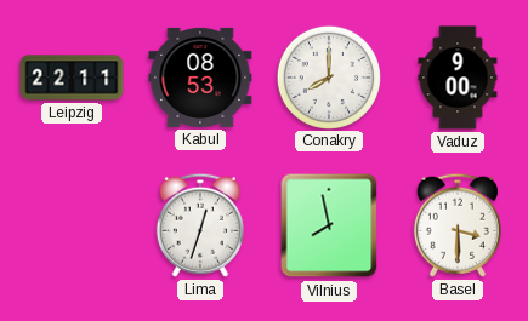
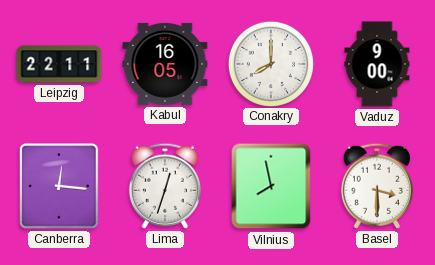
Kabul: 08:53 -> 16:05
Canberra: none -> 12:16
